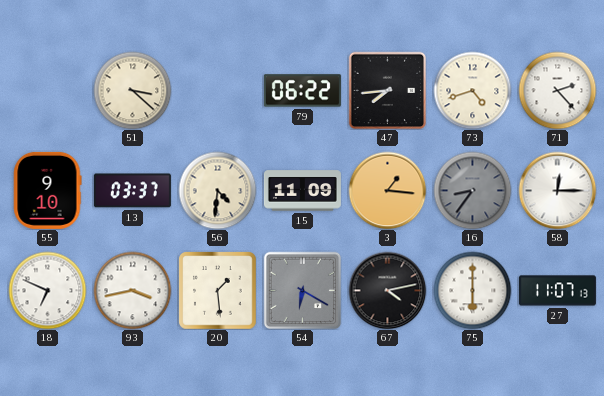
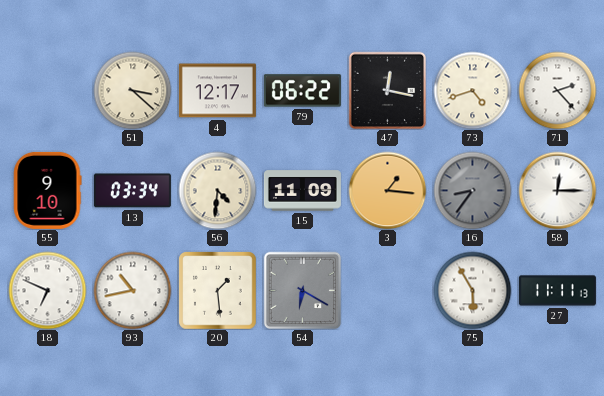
4: none -> 12:17
47: 7:44 -> 12:17
13: 03:37 -> 03:34
93: 3:43 -> 10:43
67: 4:13 -> none
75: 6:00 -> 5:55
27: 11:07 -> 11:11
